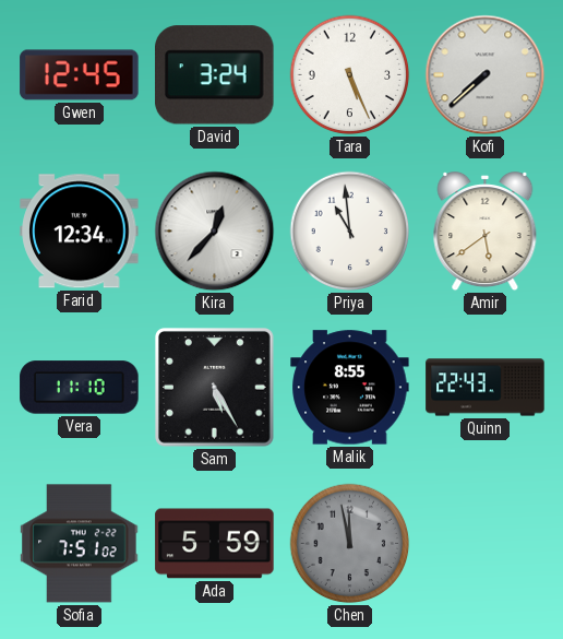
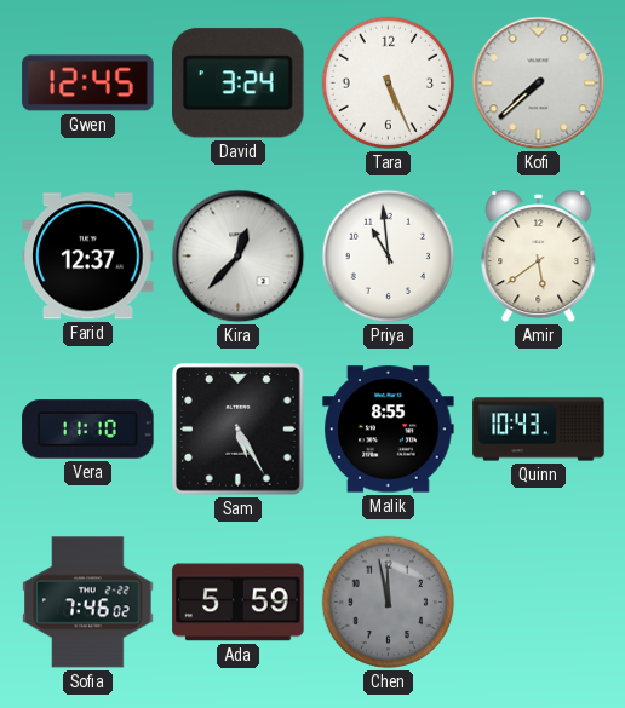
Farid: 12:34 -> 12:37
Quinn: 22:43 -> 10:43
Sofia: 7:51 -> 7:46
